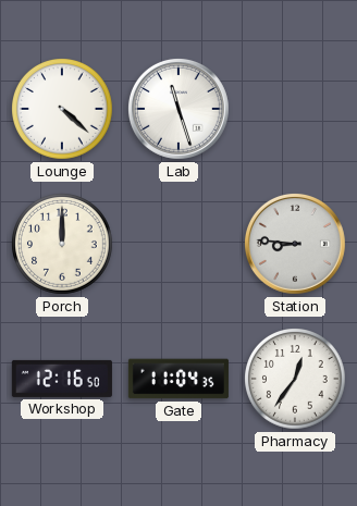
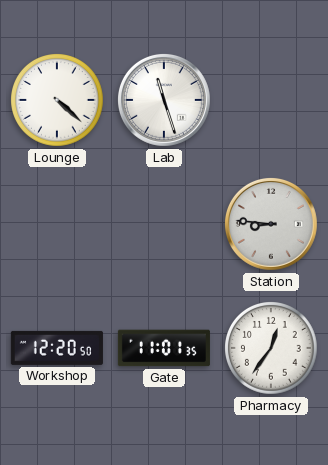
Porch: 12:00 -> none
Workshop: 12:16 -> 12:20
Gate: 11:04 -> 11:01
